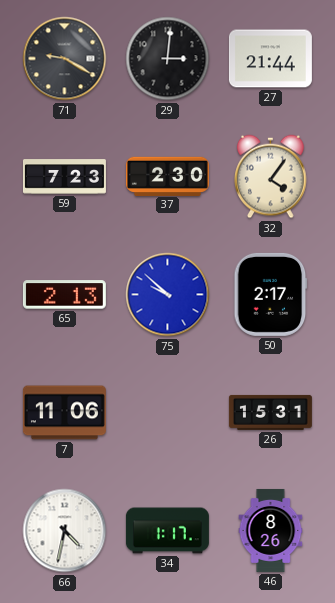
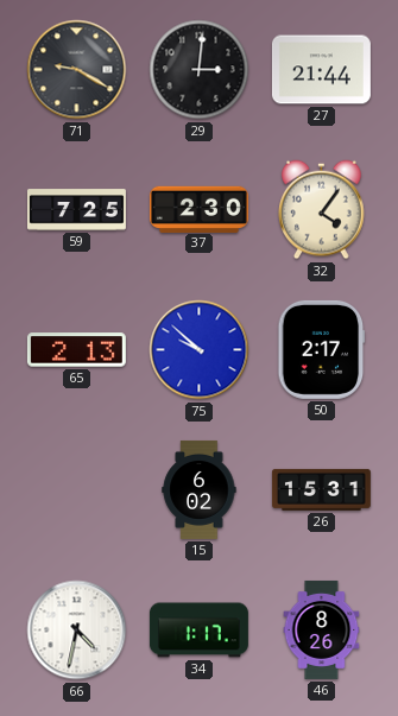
59: 7:23 -> 7:25
7: 11:06 -> none
15: none -> 6:02
